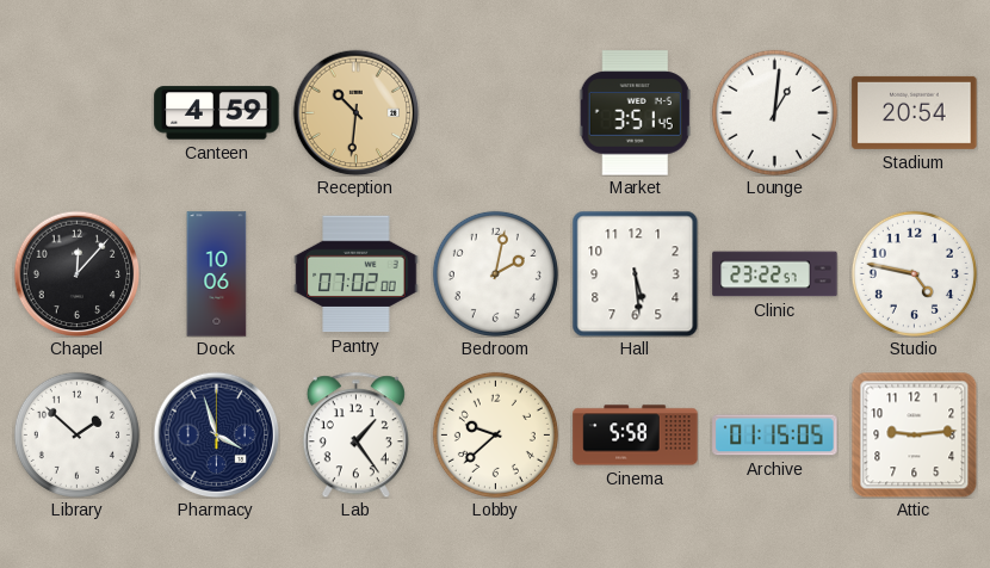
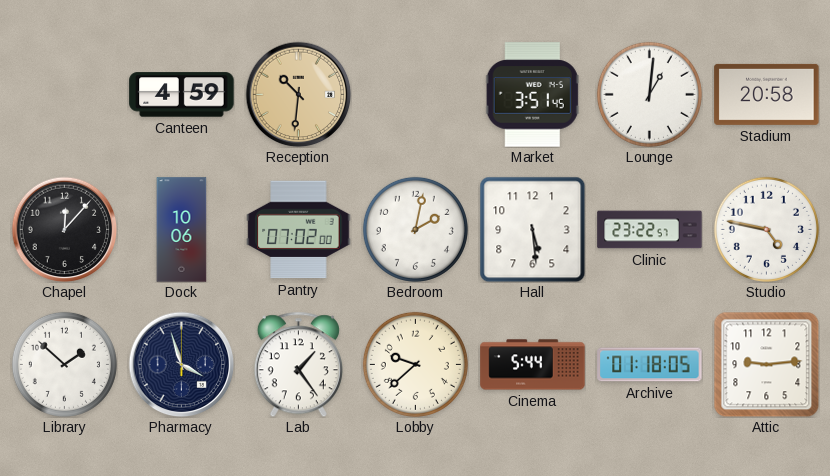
Stadium: 20:54 -> 20:58
Cinema: 5:58 -> 5:44
Archive: 01:15 -> 01:18
